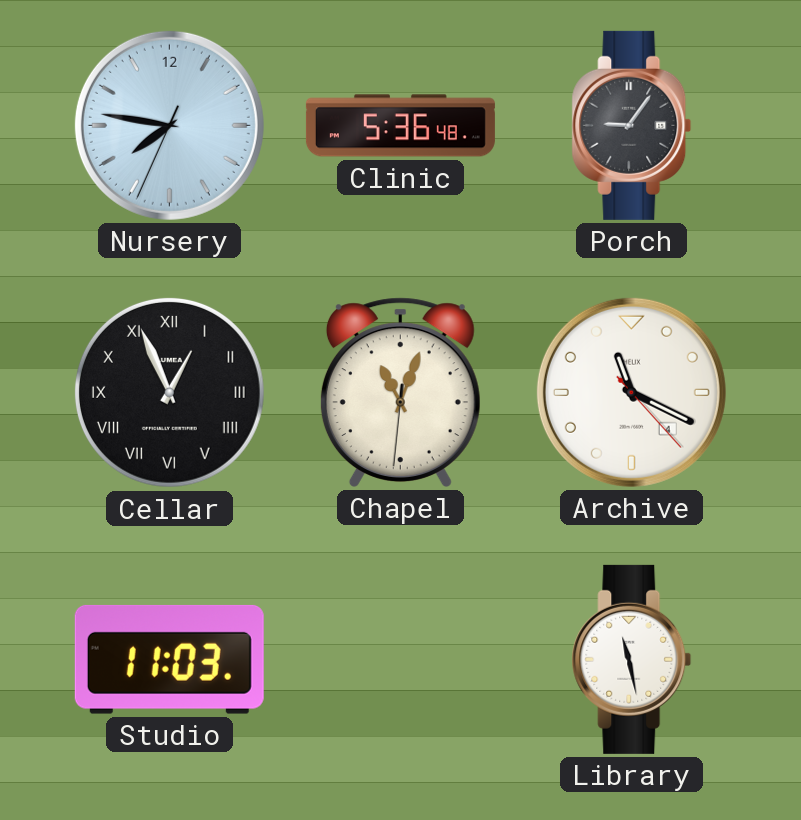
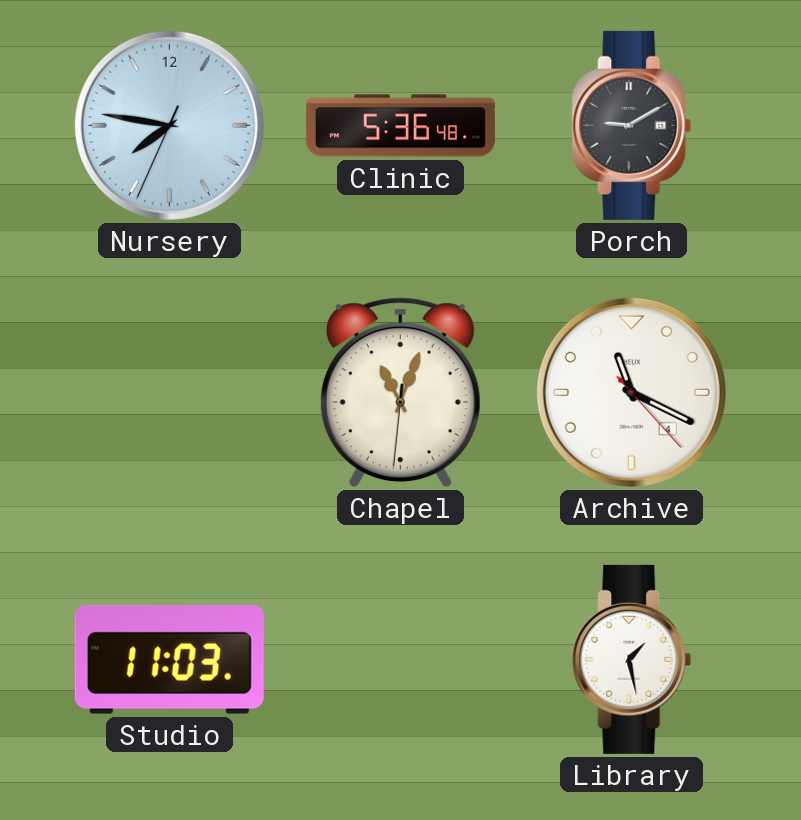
Porch: 9:06 -> 9:10
Cellar: 12:56 -> none
Library: 11:28 -> 1:28
